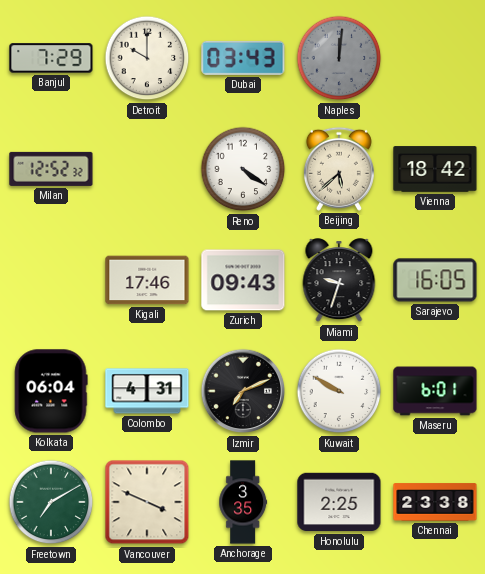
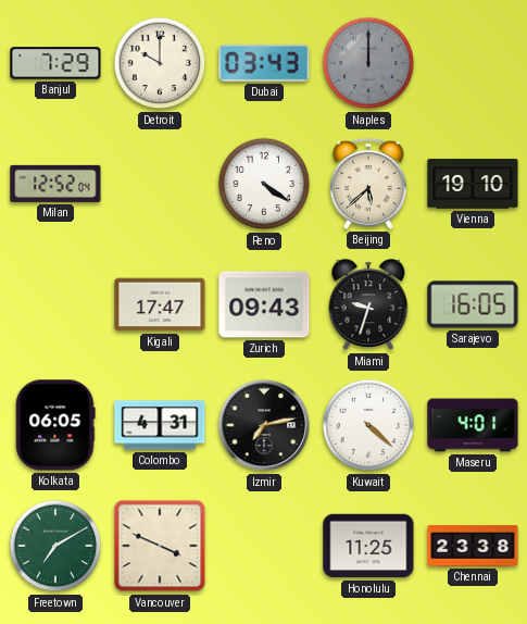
Naples: 12:01 -> 12:00
Milan: 12:52:32 -> 12:52:04
Vienna: 18:42 -> 19:10
Kigali: 17:46 -> 17:47
Kolkata: 06:04 -> 06:05
Izmir: 7:11 -> 7:13
Kuwait: 9:50 -> 4:22
Maseru: 6:01 -> 4:01
Anchorage: 3:35 -> none
Honolulu: 2:25 -> 11:25
